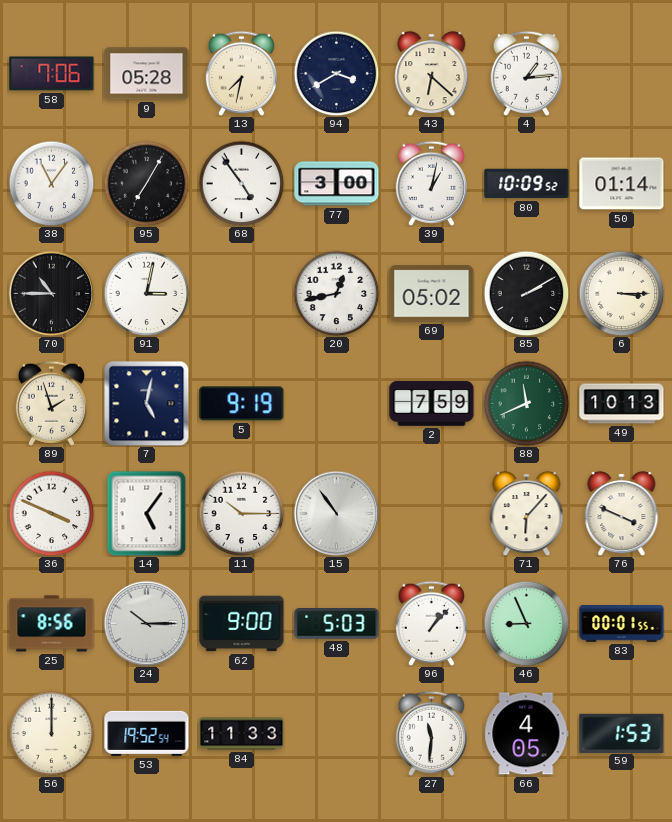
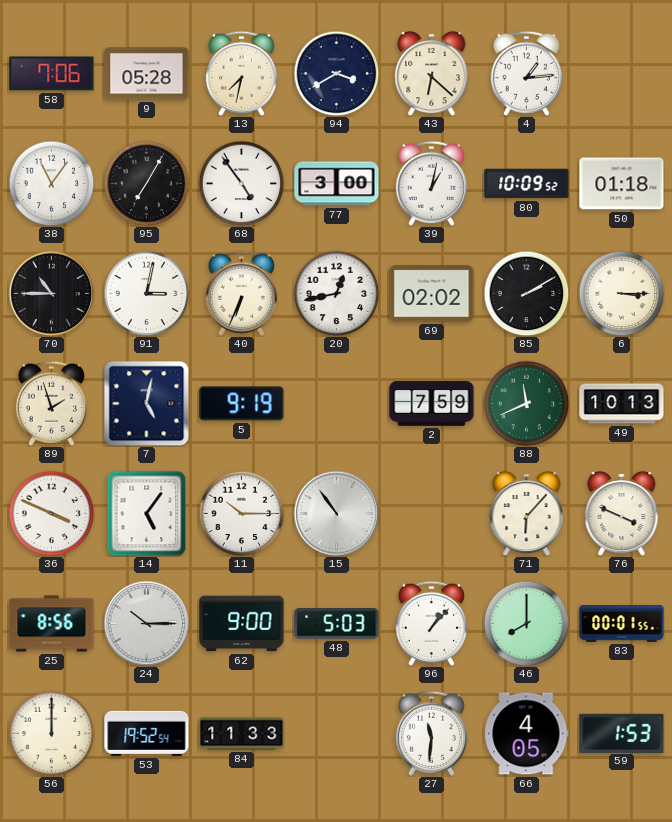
50: 01:14 -> 01:18
40: none -> 6:34
69: 05:02 -> 02:02
46: 8:56 -> 8:00
